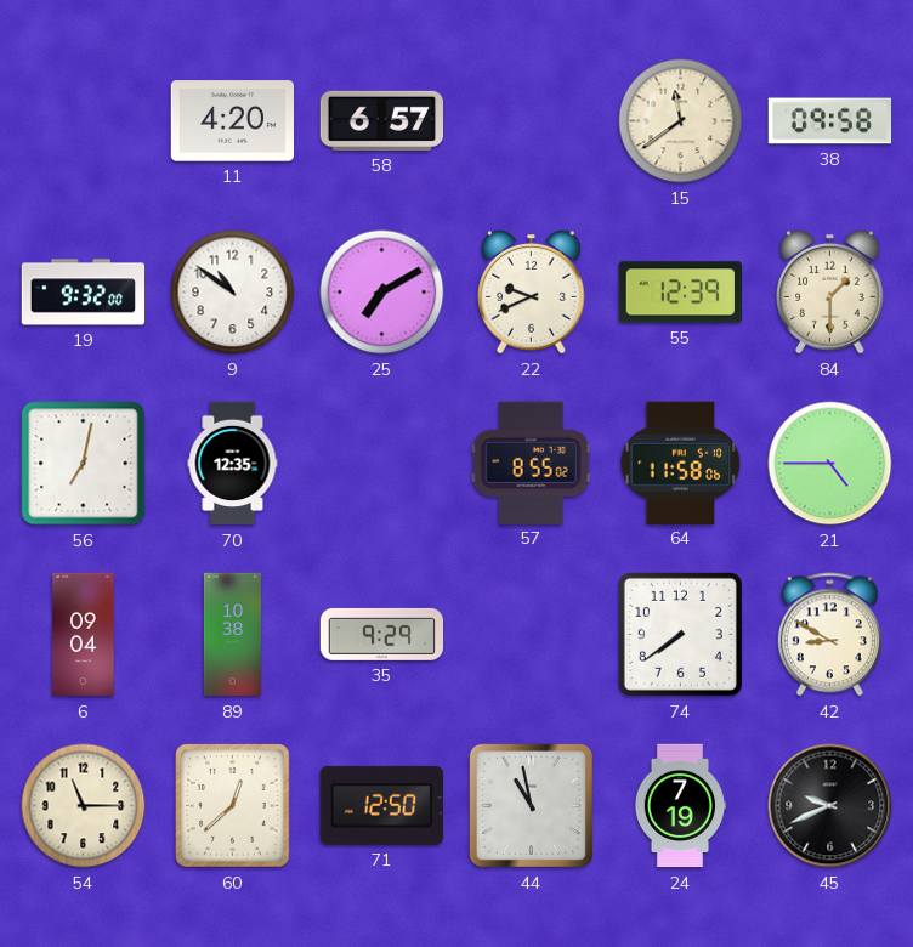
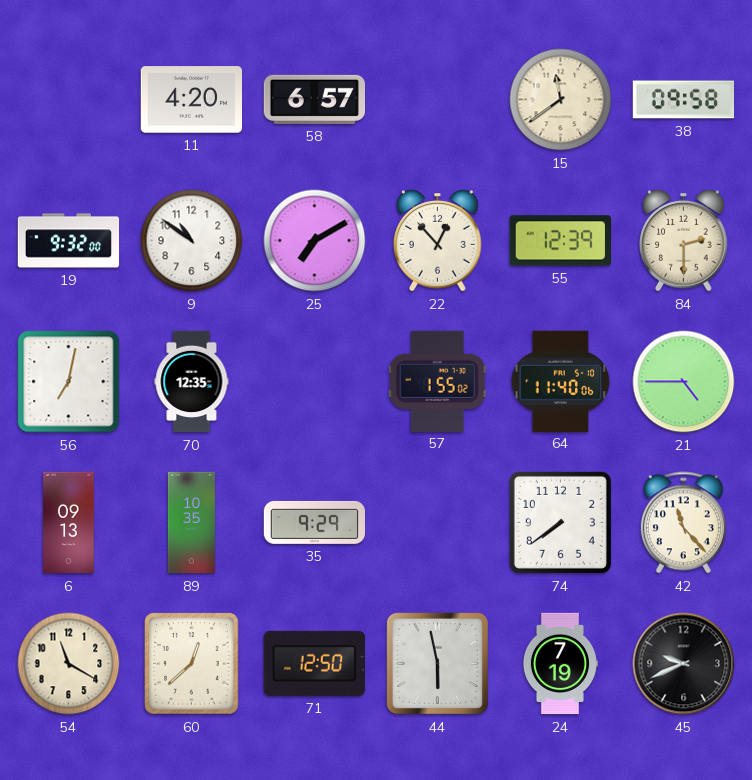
22: 9:41 -> 12:53
84: 1:30 -> 2:30
57: 8:55 -> 1:55
64: 11:58 -> 11:40
6: 09:04 -> 09:13
89: 10:38 -> 10:35
42: 8:50 -> 11:23
54: 11:15 -> 11:20
44: 10:58 -> 5:58
